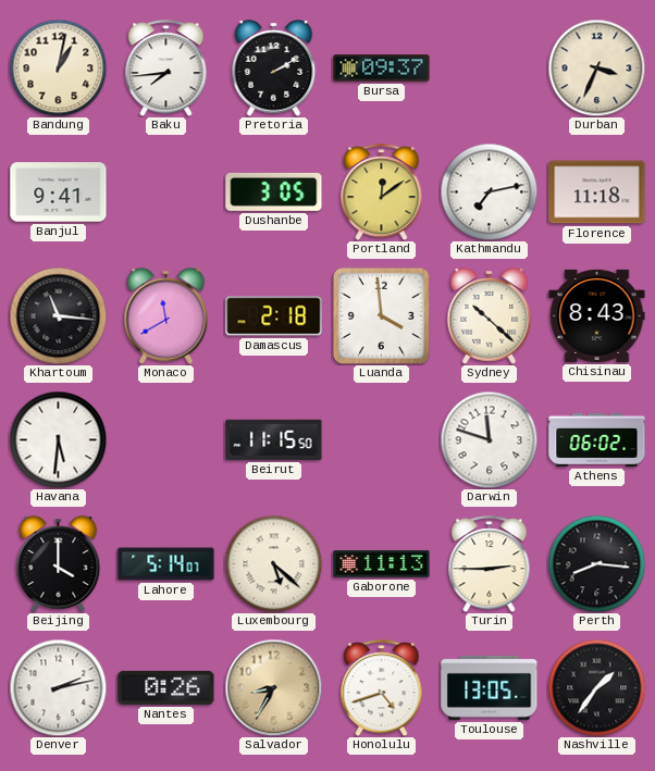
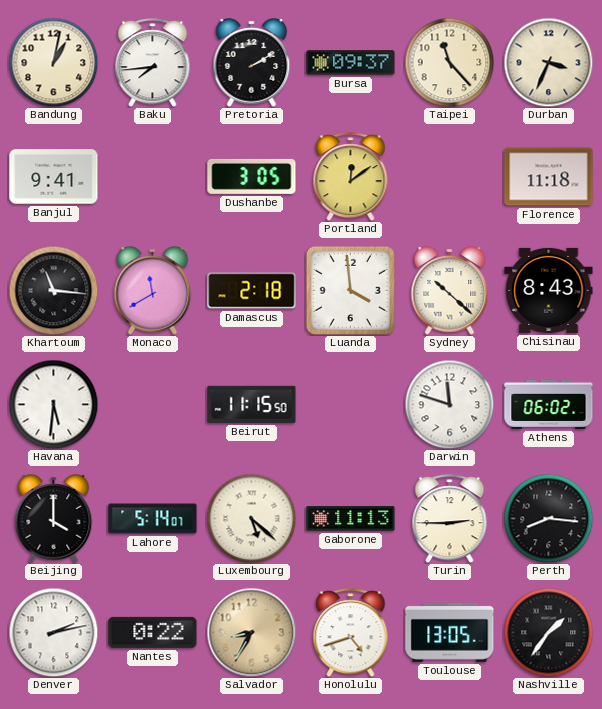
Taipei: none -> 11:23
Kathmandu: 7:13 -> none
Nantes: 0:26 -> 0:22
